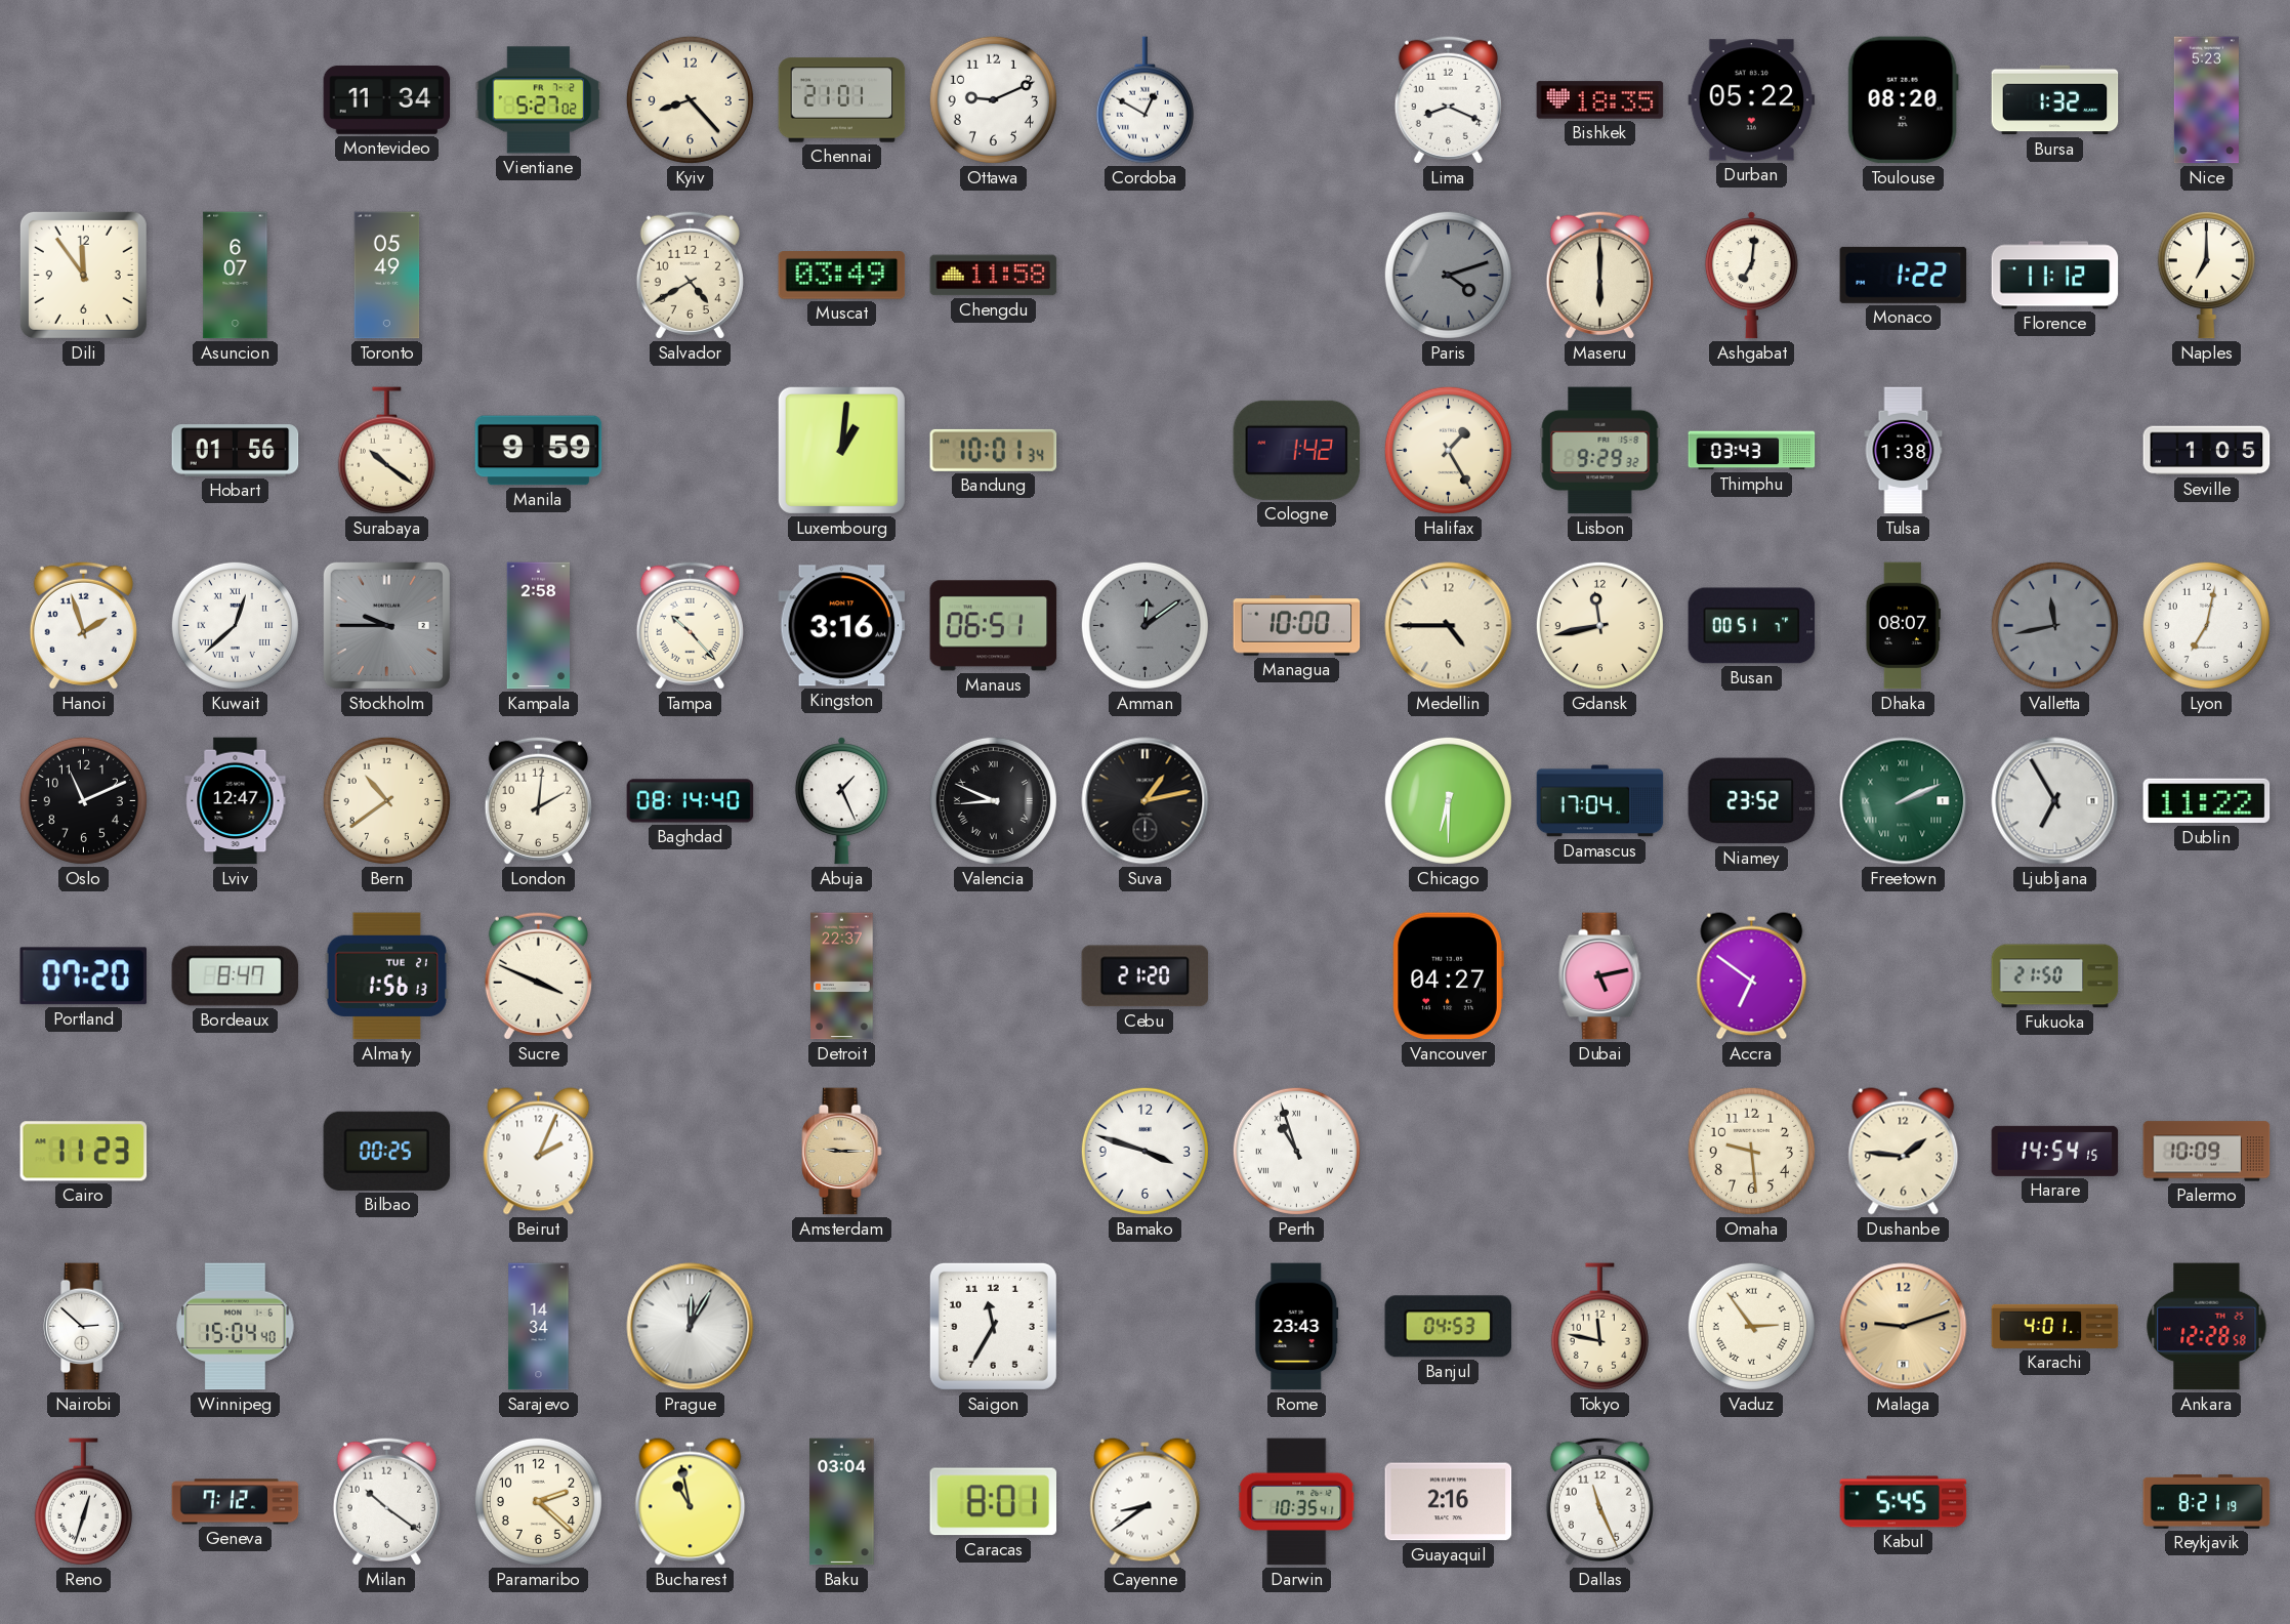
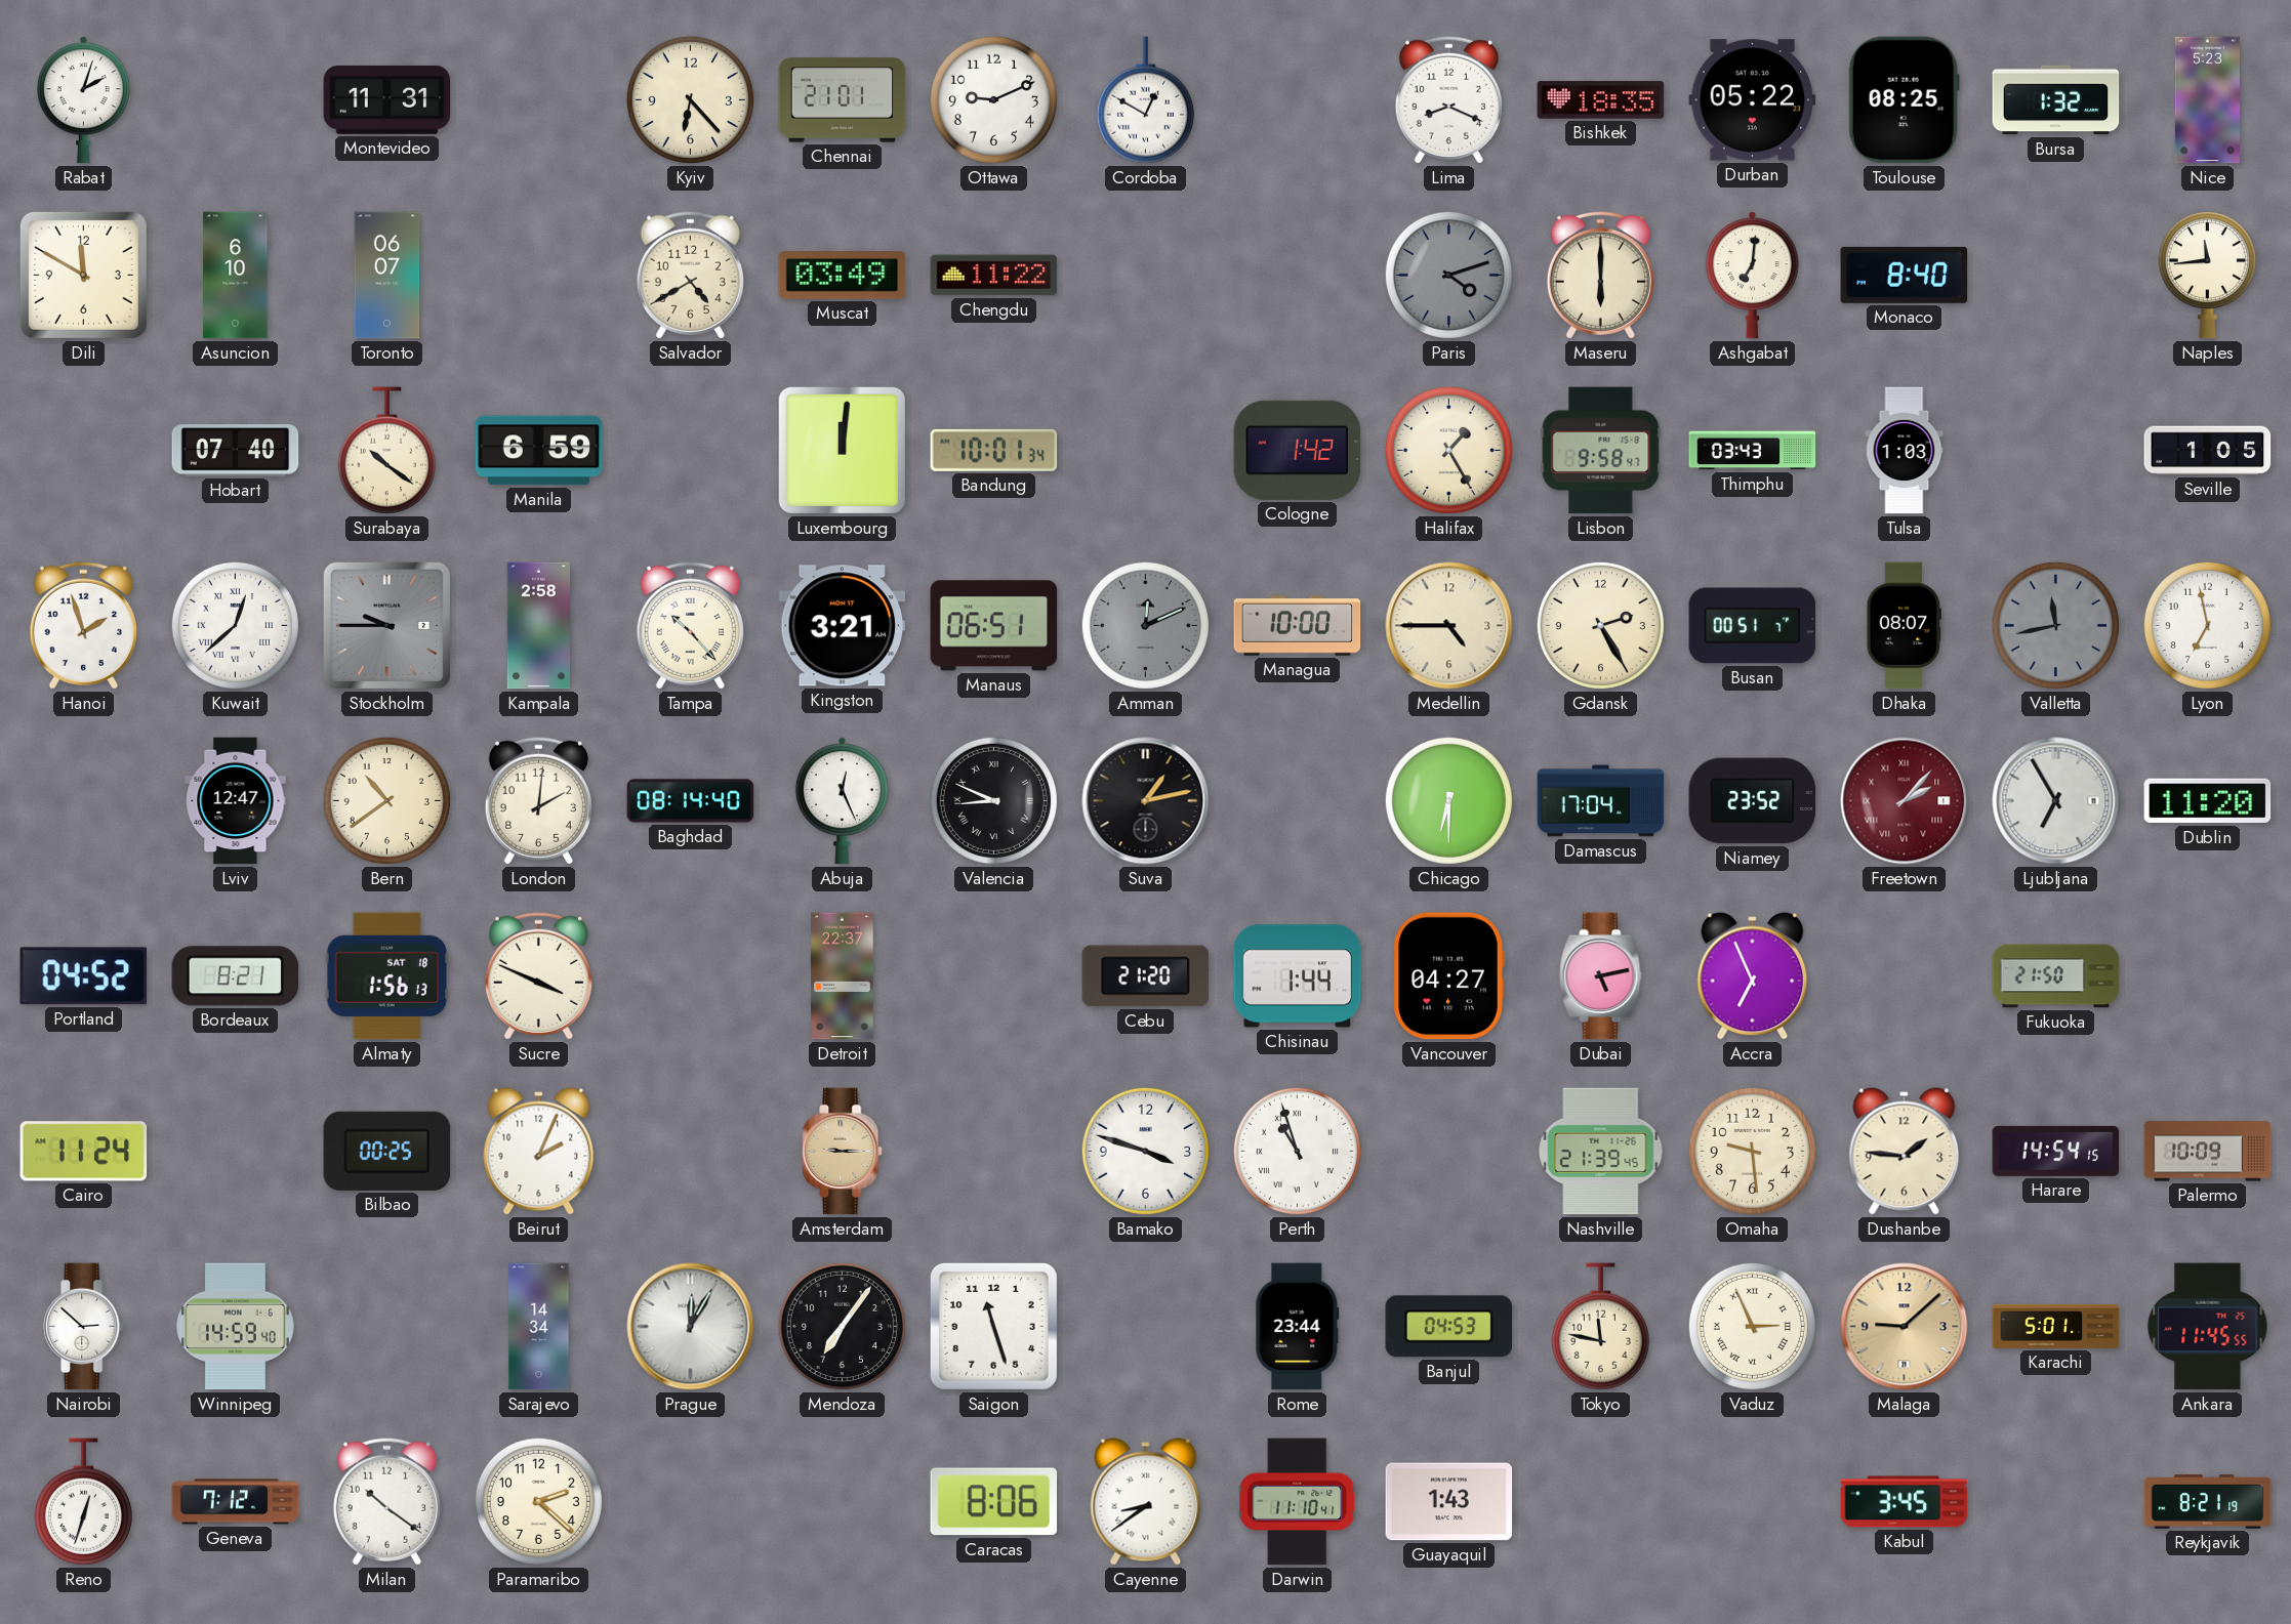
Rabat: none -> 2:03
Montevideo: 11:34 -> 11:31
Vientiane: 5:27 -> none
Kyiv: 8:23 -> 6:23
Toulouse: 08:20 -> 08:25
Dili: 11:54 -> 11:50
Asuncion: 6:07 -> 6:10
Toronto: 05:49 -> 06:07
Chengdu: 11:58 -> 11:22
Monaco: 1:22 -> 8:40
Florence: 11:12 -> none
Naples: 7:00 -> 11:44
Hobart: 01:56 -> 07:40
Manila: 9:59 -> 6:59
Luxembourg: 1:01 -> 12:01
Lisbon: 9:29 -> 9:58
Tulsa: 1:38 -> 1:03
Kingston: 3:16 -> 3:21
Amman: 12:09 -> 12:11
Gdansk: 11:43 -> 2:25
Lyon: 7:02 -> 6:58
Oslo: 11:11 -> none
Abuja: 1:26 -> 12:26
Freetown: 2:11 -> 2:07
Freetown dial: green -> burgundy
Dublin: 11:22 -> 11:20
Portland: 07:20 -> 04:52
Bordeaux: 8:47 -> 8:21
Almaty date: TUE 21 -> SAT 18
Chisinau: none -> 1:44
Accra: 6:51 -> 6:56
Cairo: 11:23 -> 11:24
Nashville: none -> 21:39
Winnipeg: 15:04 -> 14:59
Mendoza: none -> 7:06
Saigon: 11:35 -> 11:27
Rome: 23:43 -> 23:44
Vaduz: 2:54 -> 2:56
Malaga: 9:12 -> 9:08
Karachi: 4:01 -> 5:01
Ankara: 12:28 -> 11:45
Bucharest: 10:58 -> none
Baku: 03:04 -> none
Caracas: 8:01 -> 8:06
Darwin: 10:35 -> 11:10
Guayaquil: 2:16 -> 1:43
Dallas: 11:26 -> none
Kabul: 5:45 -> 3:45
